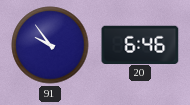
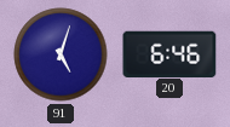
91: 9:54 -> 5:03
